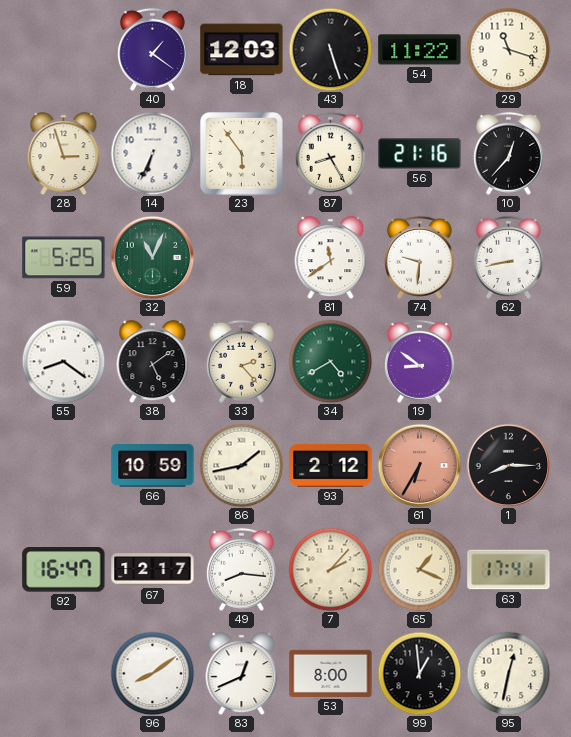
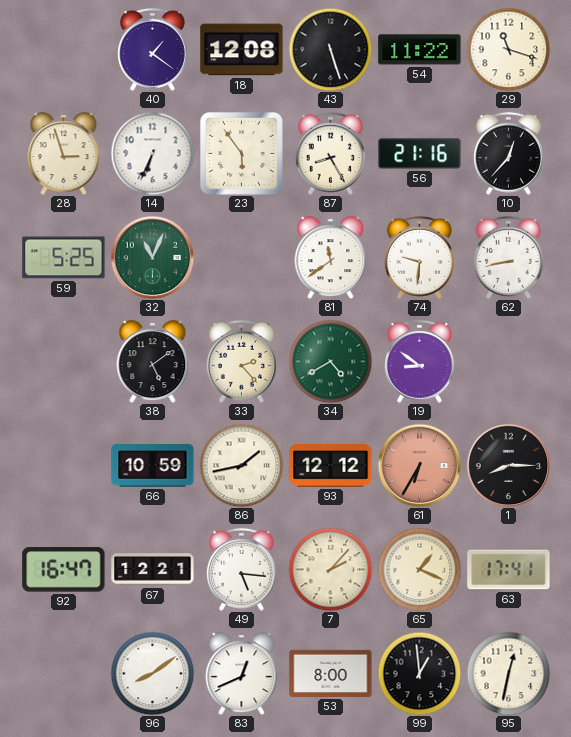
18: 12:03 -> 12:08
55: 8:21 -> none
93: 2:12 -> 12:12
67: 12:17 -> 12:21
49: 8:16 -> 5:16
